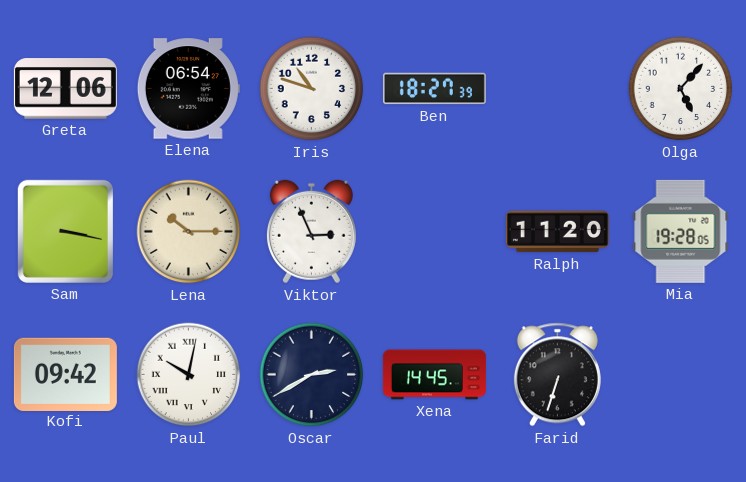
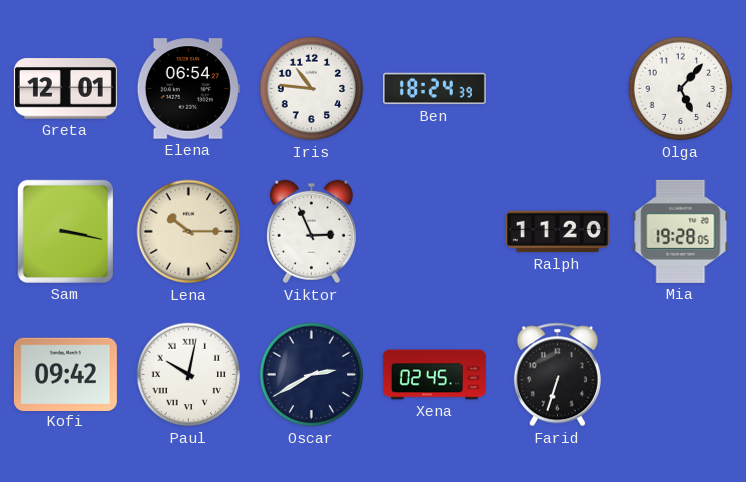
Greta: 12:06 -> 12:01
Iris: 10:48 -> 10:46
Ben: 18:27 -> 18:24
Xena: 14:45 -> 02:45
